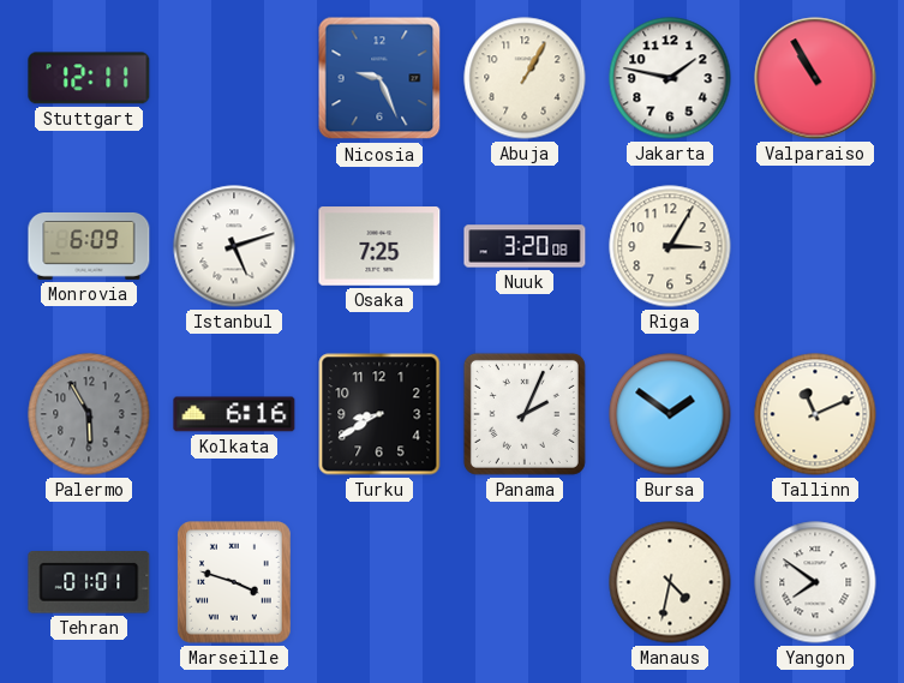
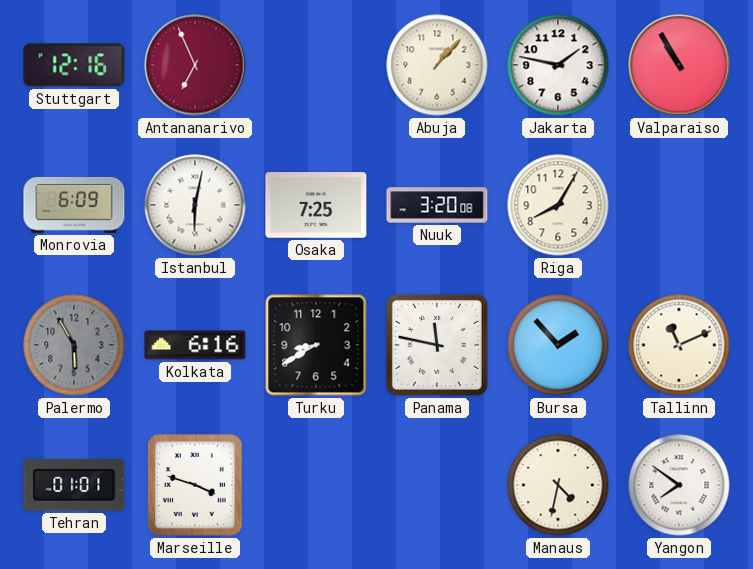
Stuttgart: 12:11 -> 12:16
Antananarivo: none -> 6:56
Nicosia: 9:26 -> none
Abuja: 1:05 -> 1:07
Istanbul: 5:12 -> 6:02
Riga: 3:05 -> 8:05
Panama: 2:04 -> 11:47
Bursa: 1:51 -> 1:53
